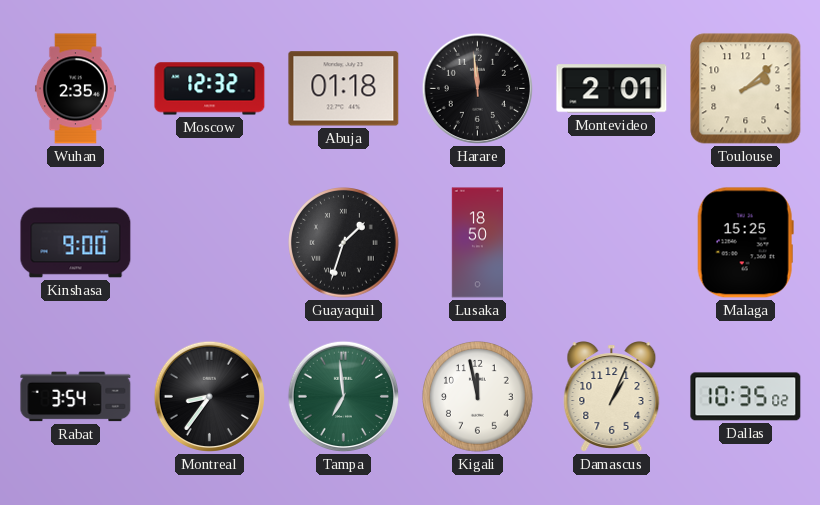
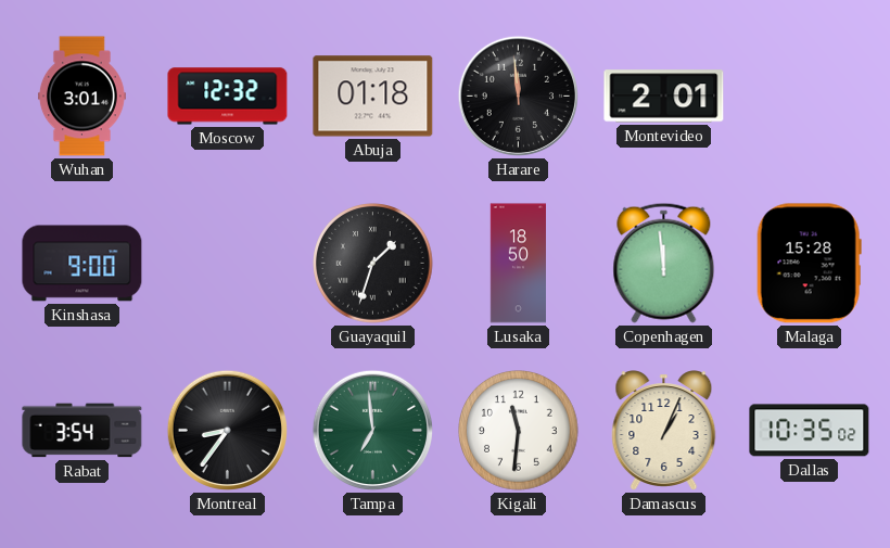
Wuhan: 2:35 -> 3:01
Toulouse: 2:08 -> none
Copenhagen: none -> 11:59
Malaga: 15:25 -> 15:28
Kigali: 11:58 -> 11:31
